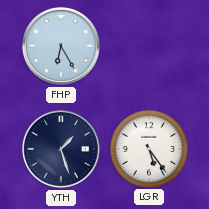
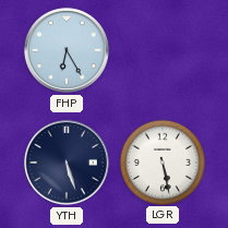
YTH: 1:27 -> 5:27
LGR: 5:24 -> 5:28
